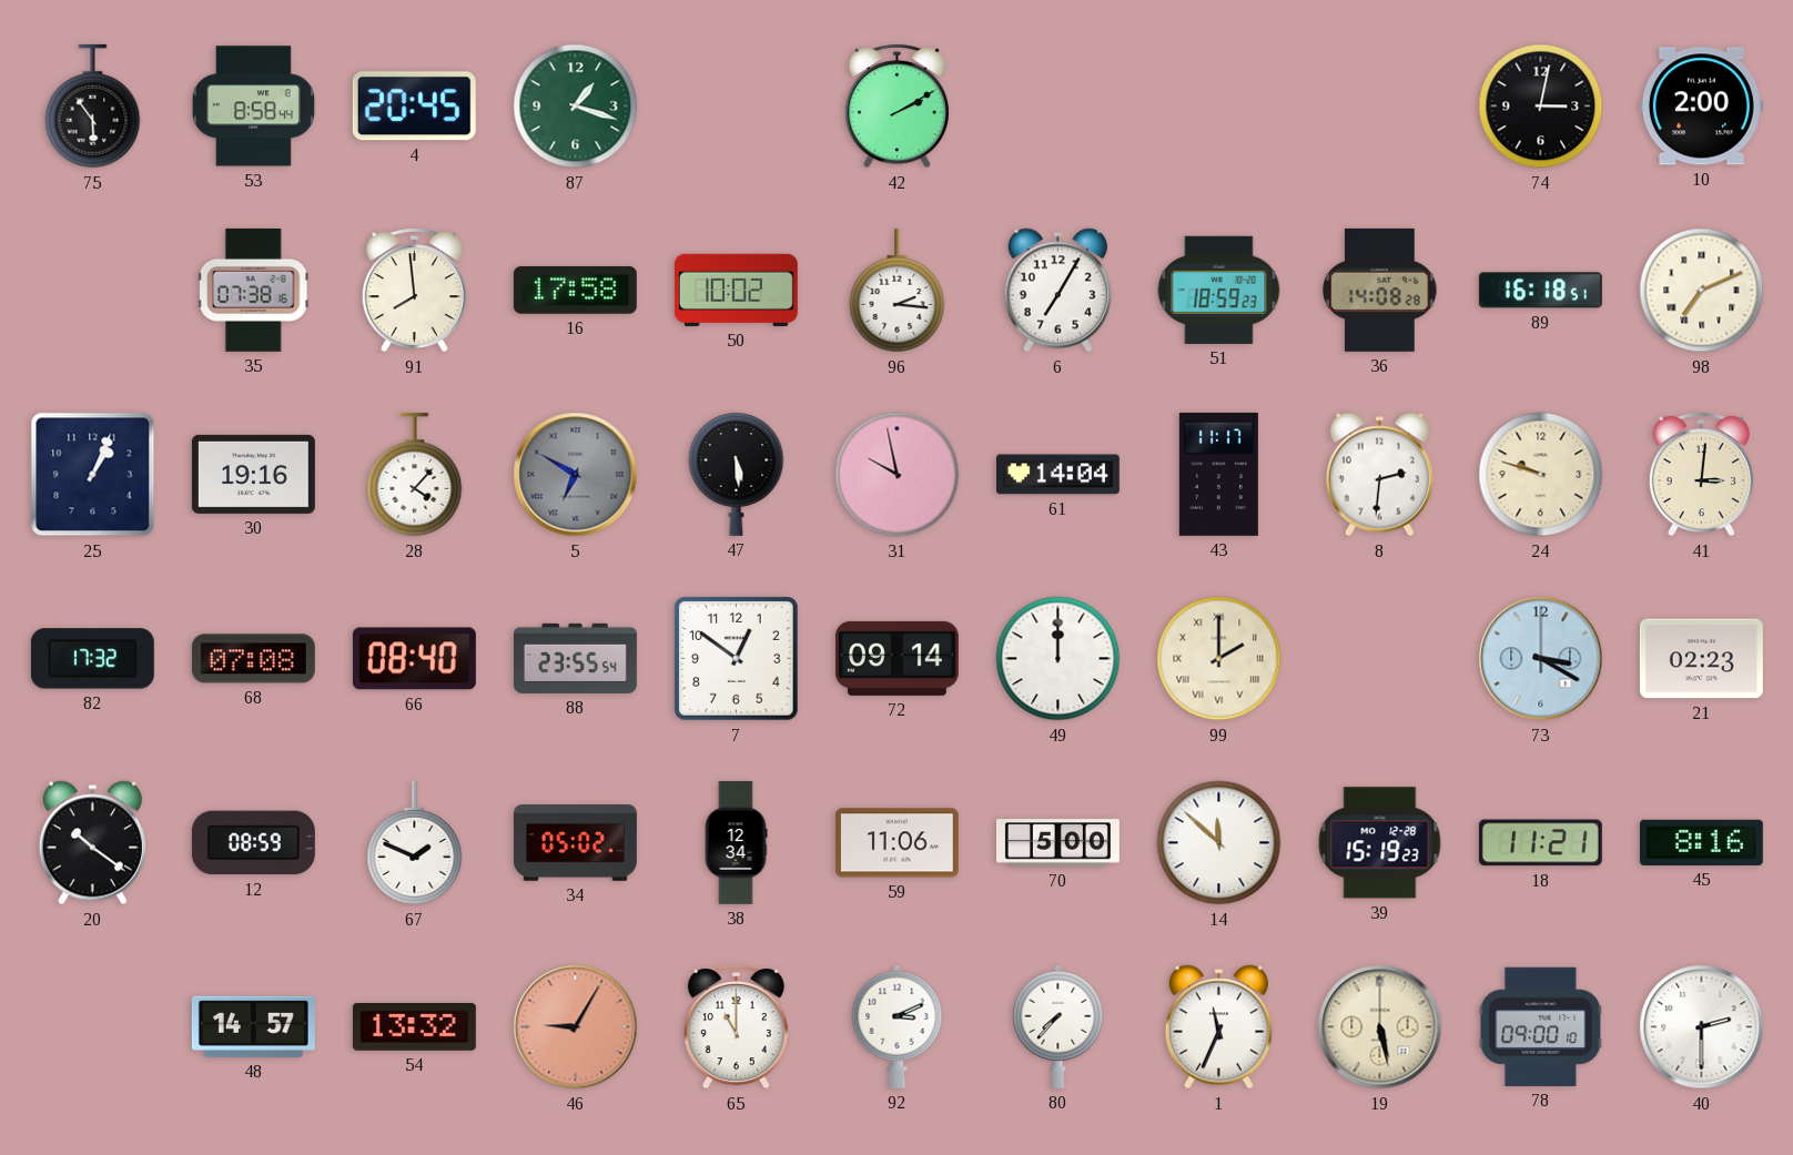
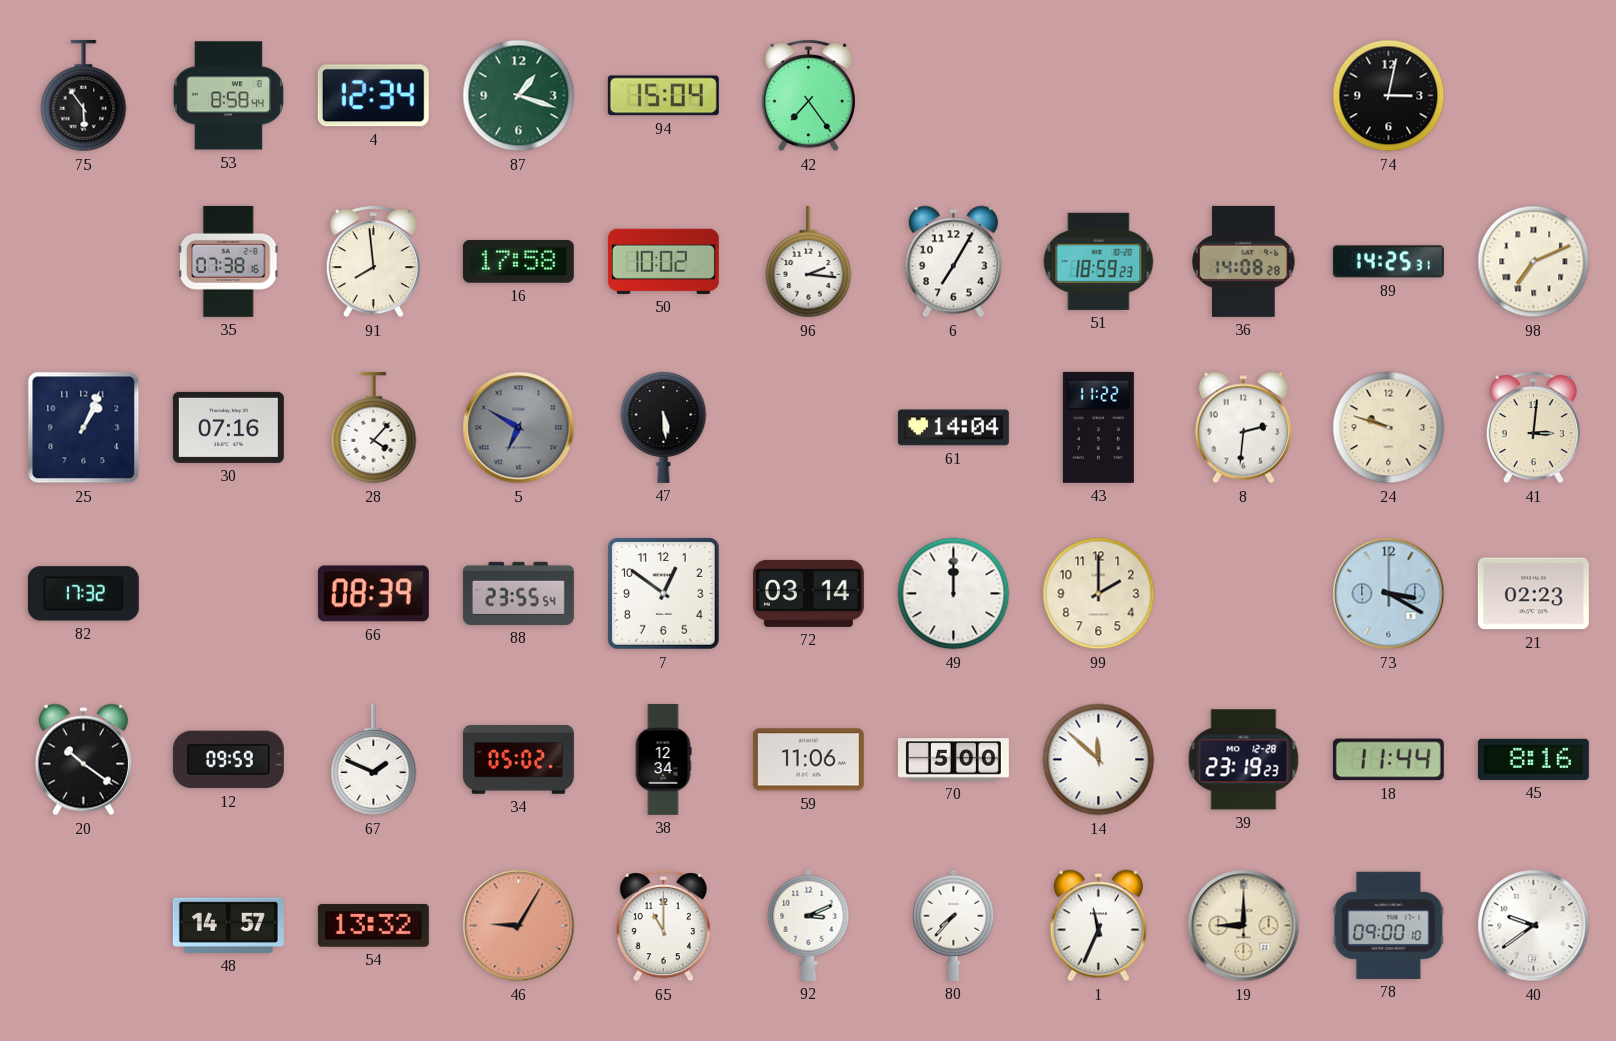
4: 20:45 -> 12:34
94: none -> 15:04
42: 2:10 -> 7:24
10: 2:00 -> none
89: 16:18 -> 14:25
30: 19:16 -> 07:16
31: 9:58 -> none
43: 11:17 -> 11:22
68: 07:08 -> none
66: 08:40 -> 08:39
72: 09:14 -> 03:14
99 numerals: Roman -> Arabic
12: 08:59 -> 09:59
39: 15:19 -> 23:19
18: 11:21 -> 11:44
19: 5:28 -> 9:00
40: 2:30 -> 9:39
